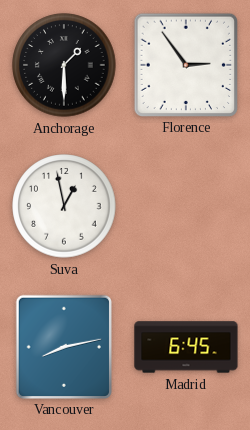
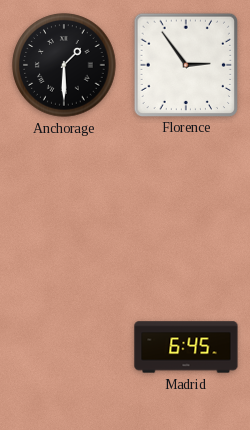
Suva: 12:58 -> none
Vancouver: 8:13 -> none
